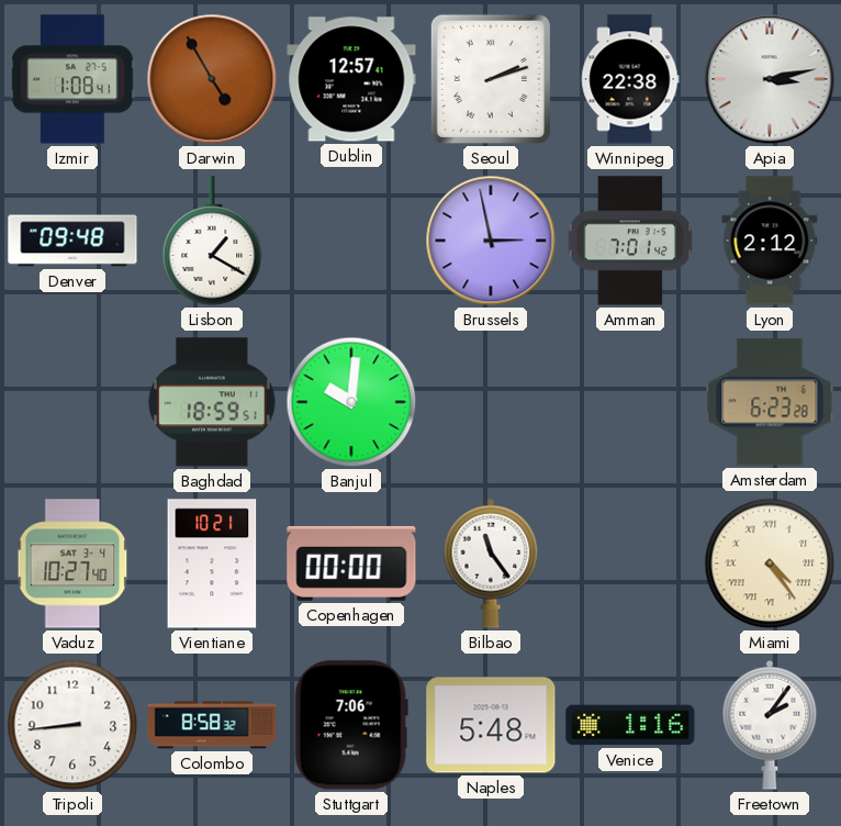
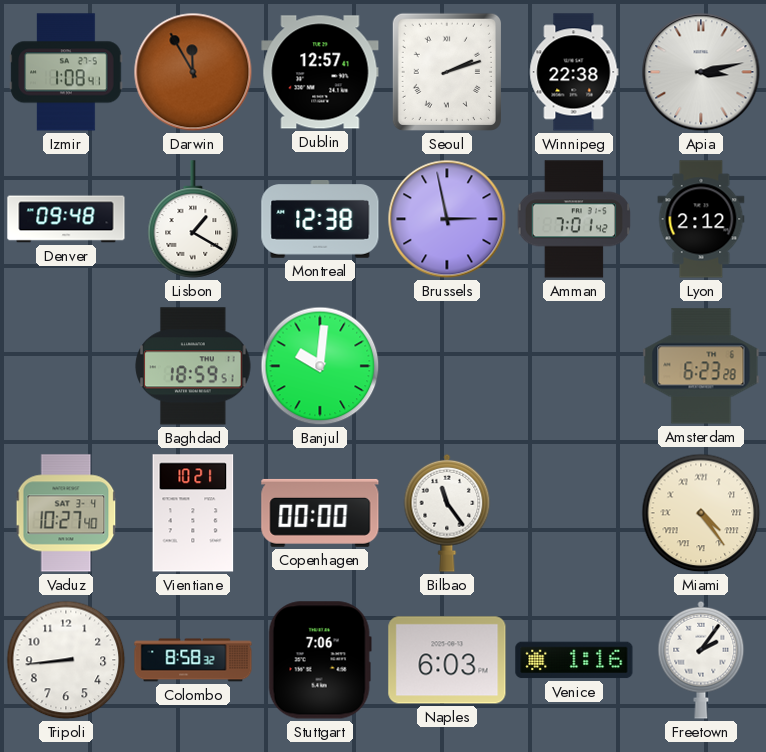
Darwin: 4:55 -> 11:55
Montreal: none -> 12:38
Naples: 5:48 -> 6:03
